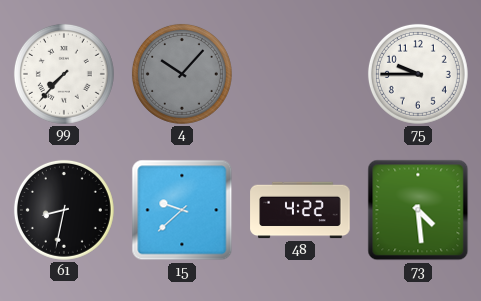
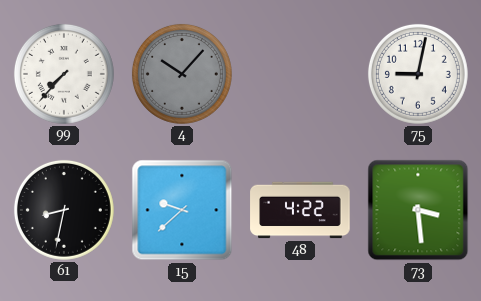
75: 9:45 -> 9:02
73: 4:29 -> 3:29
